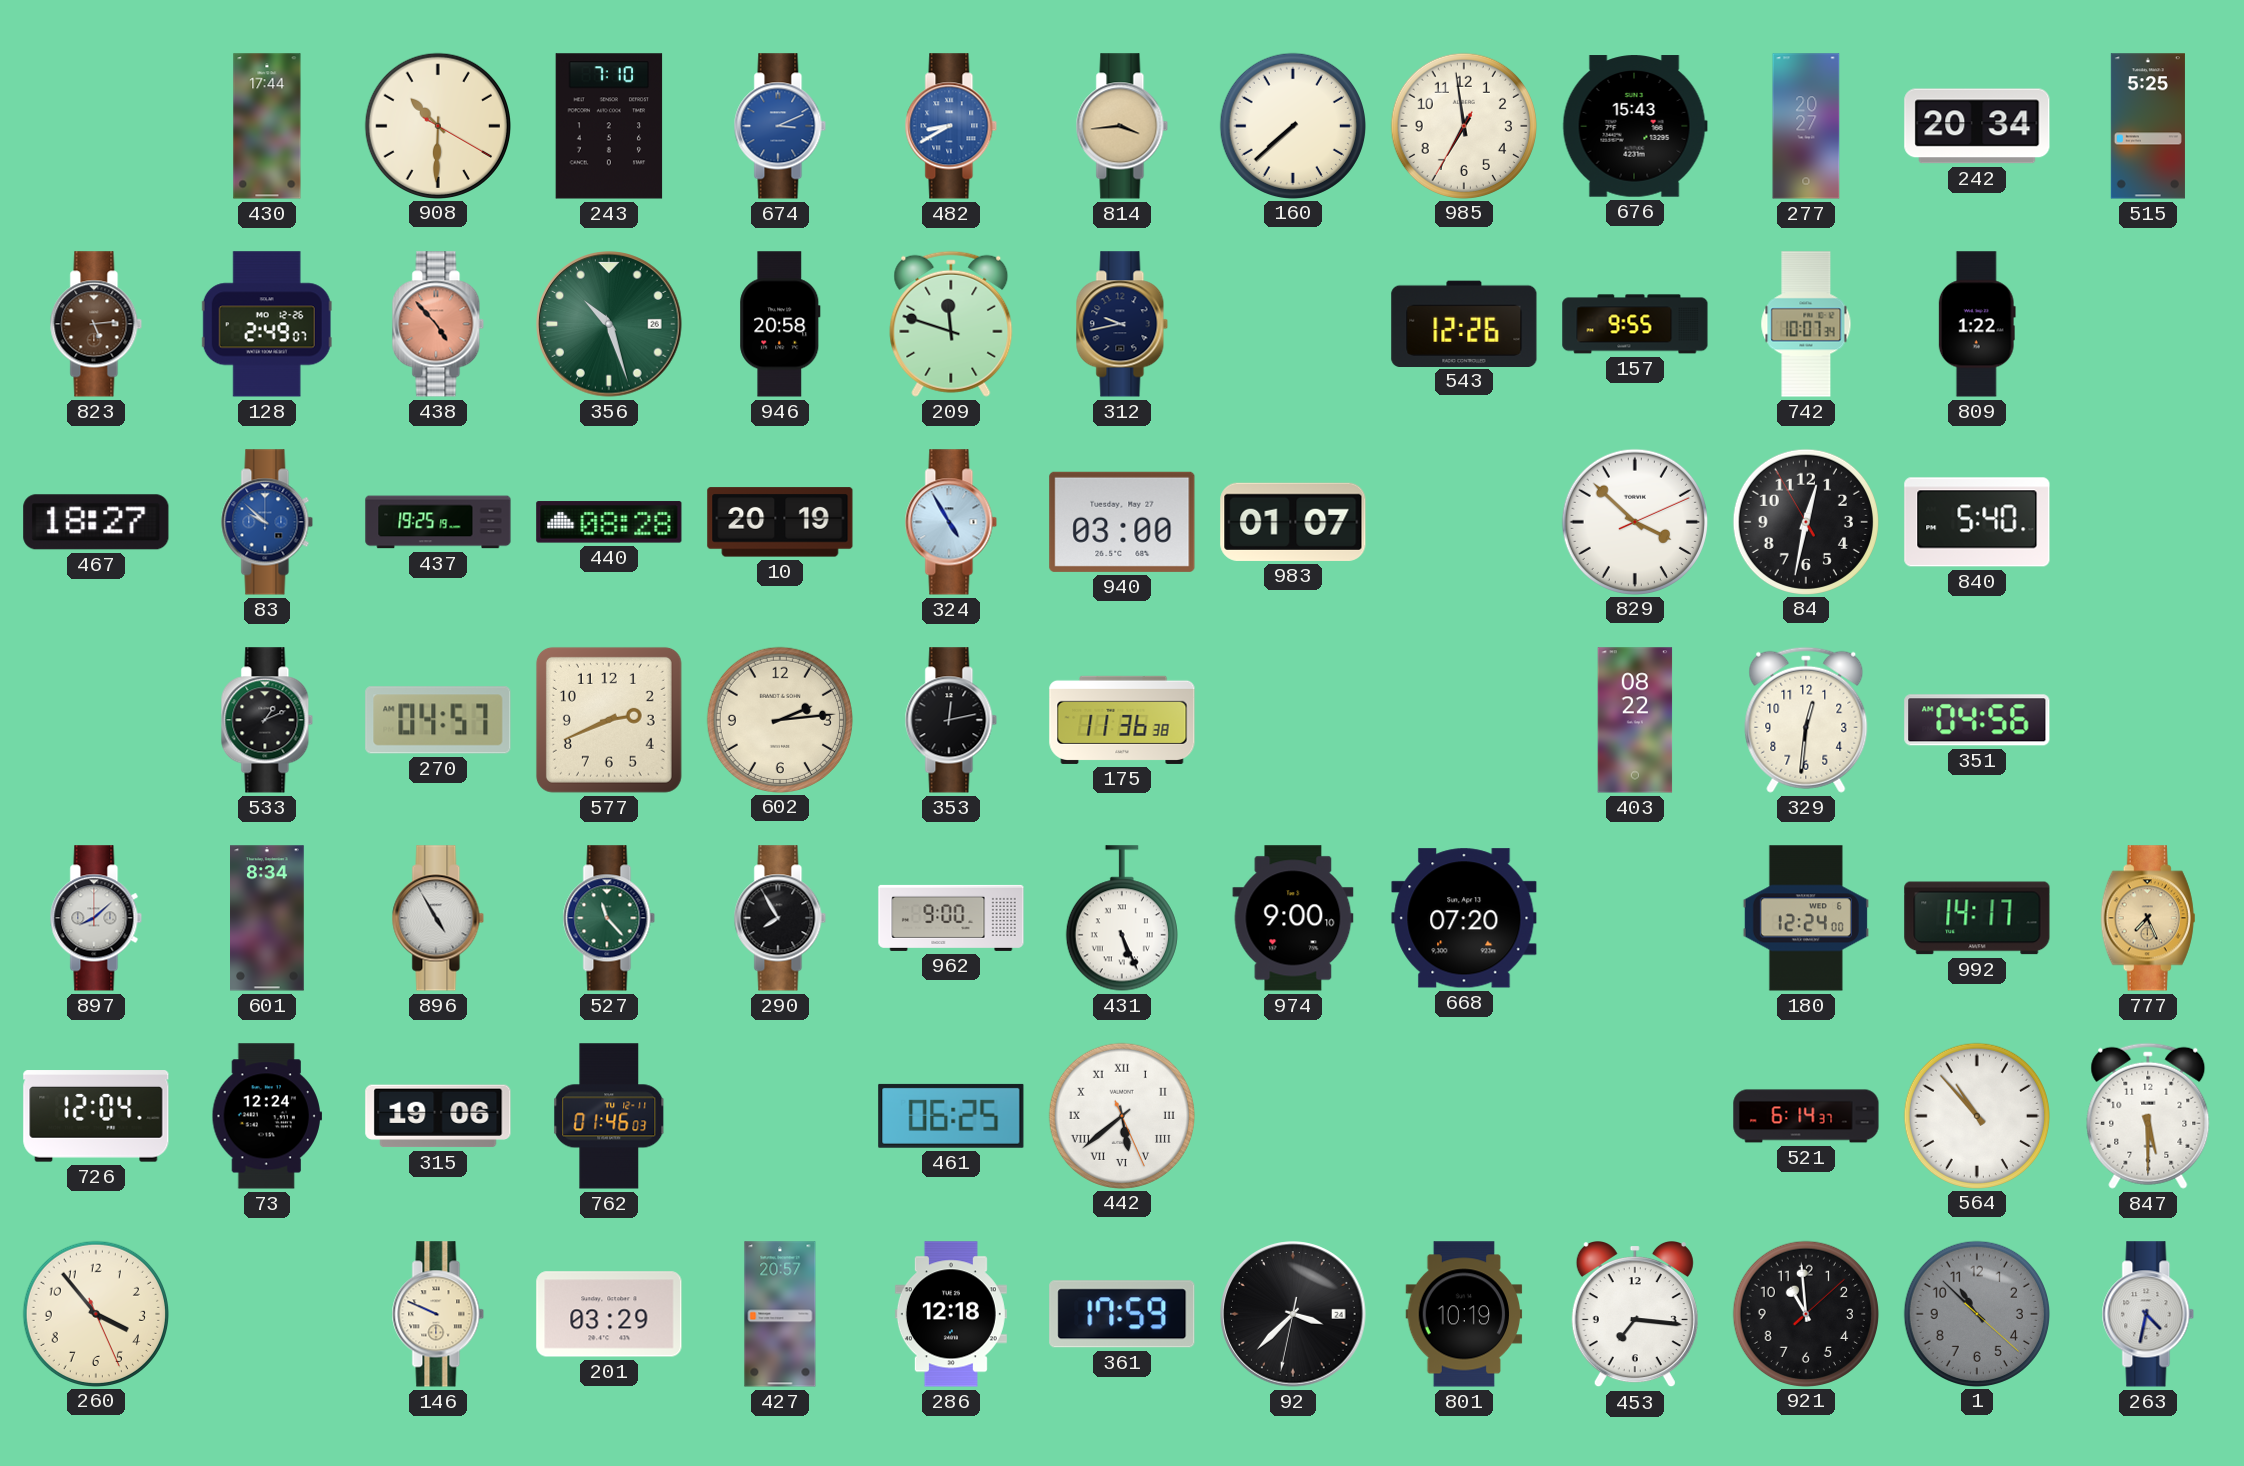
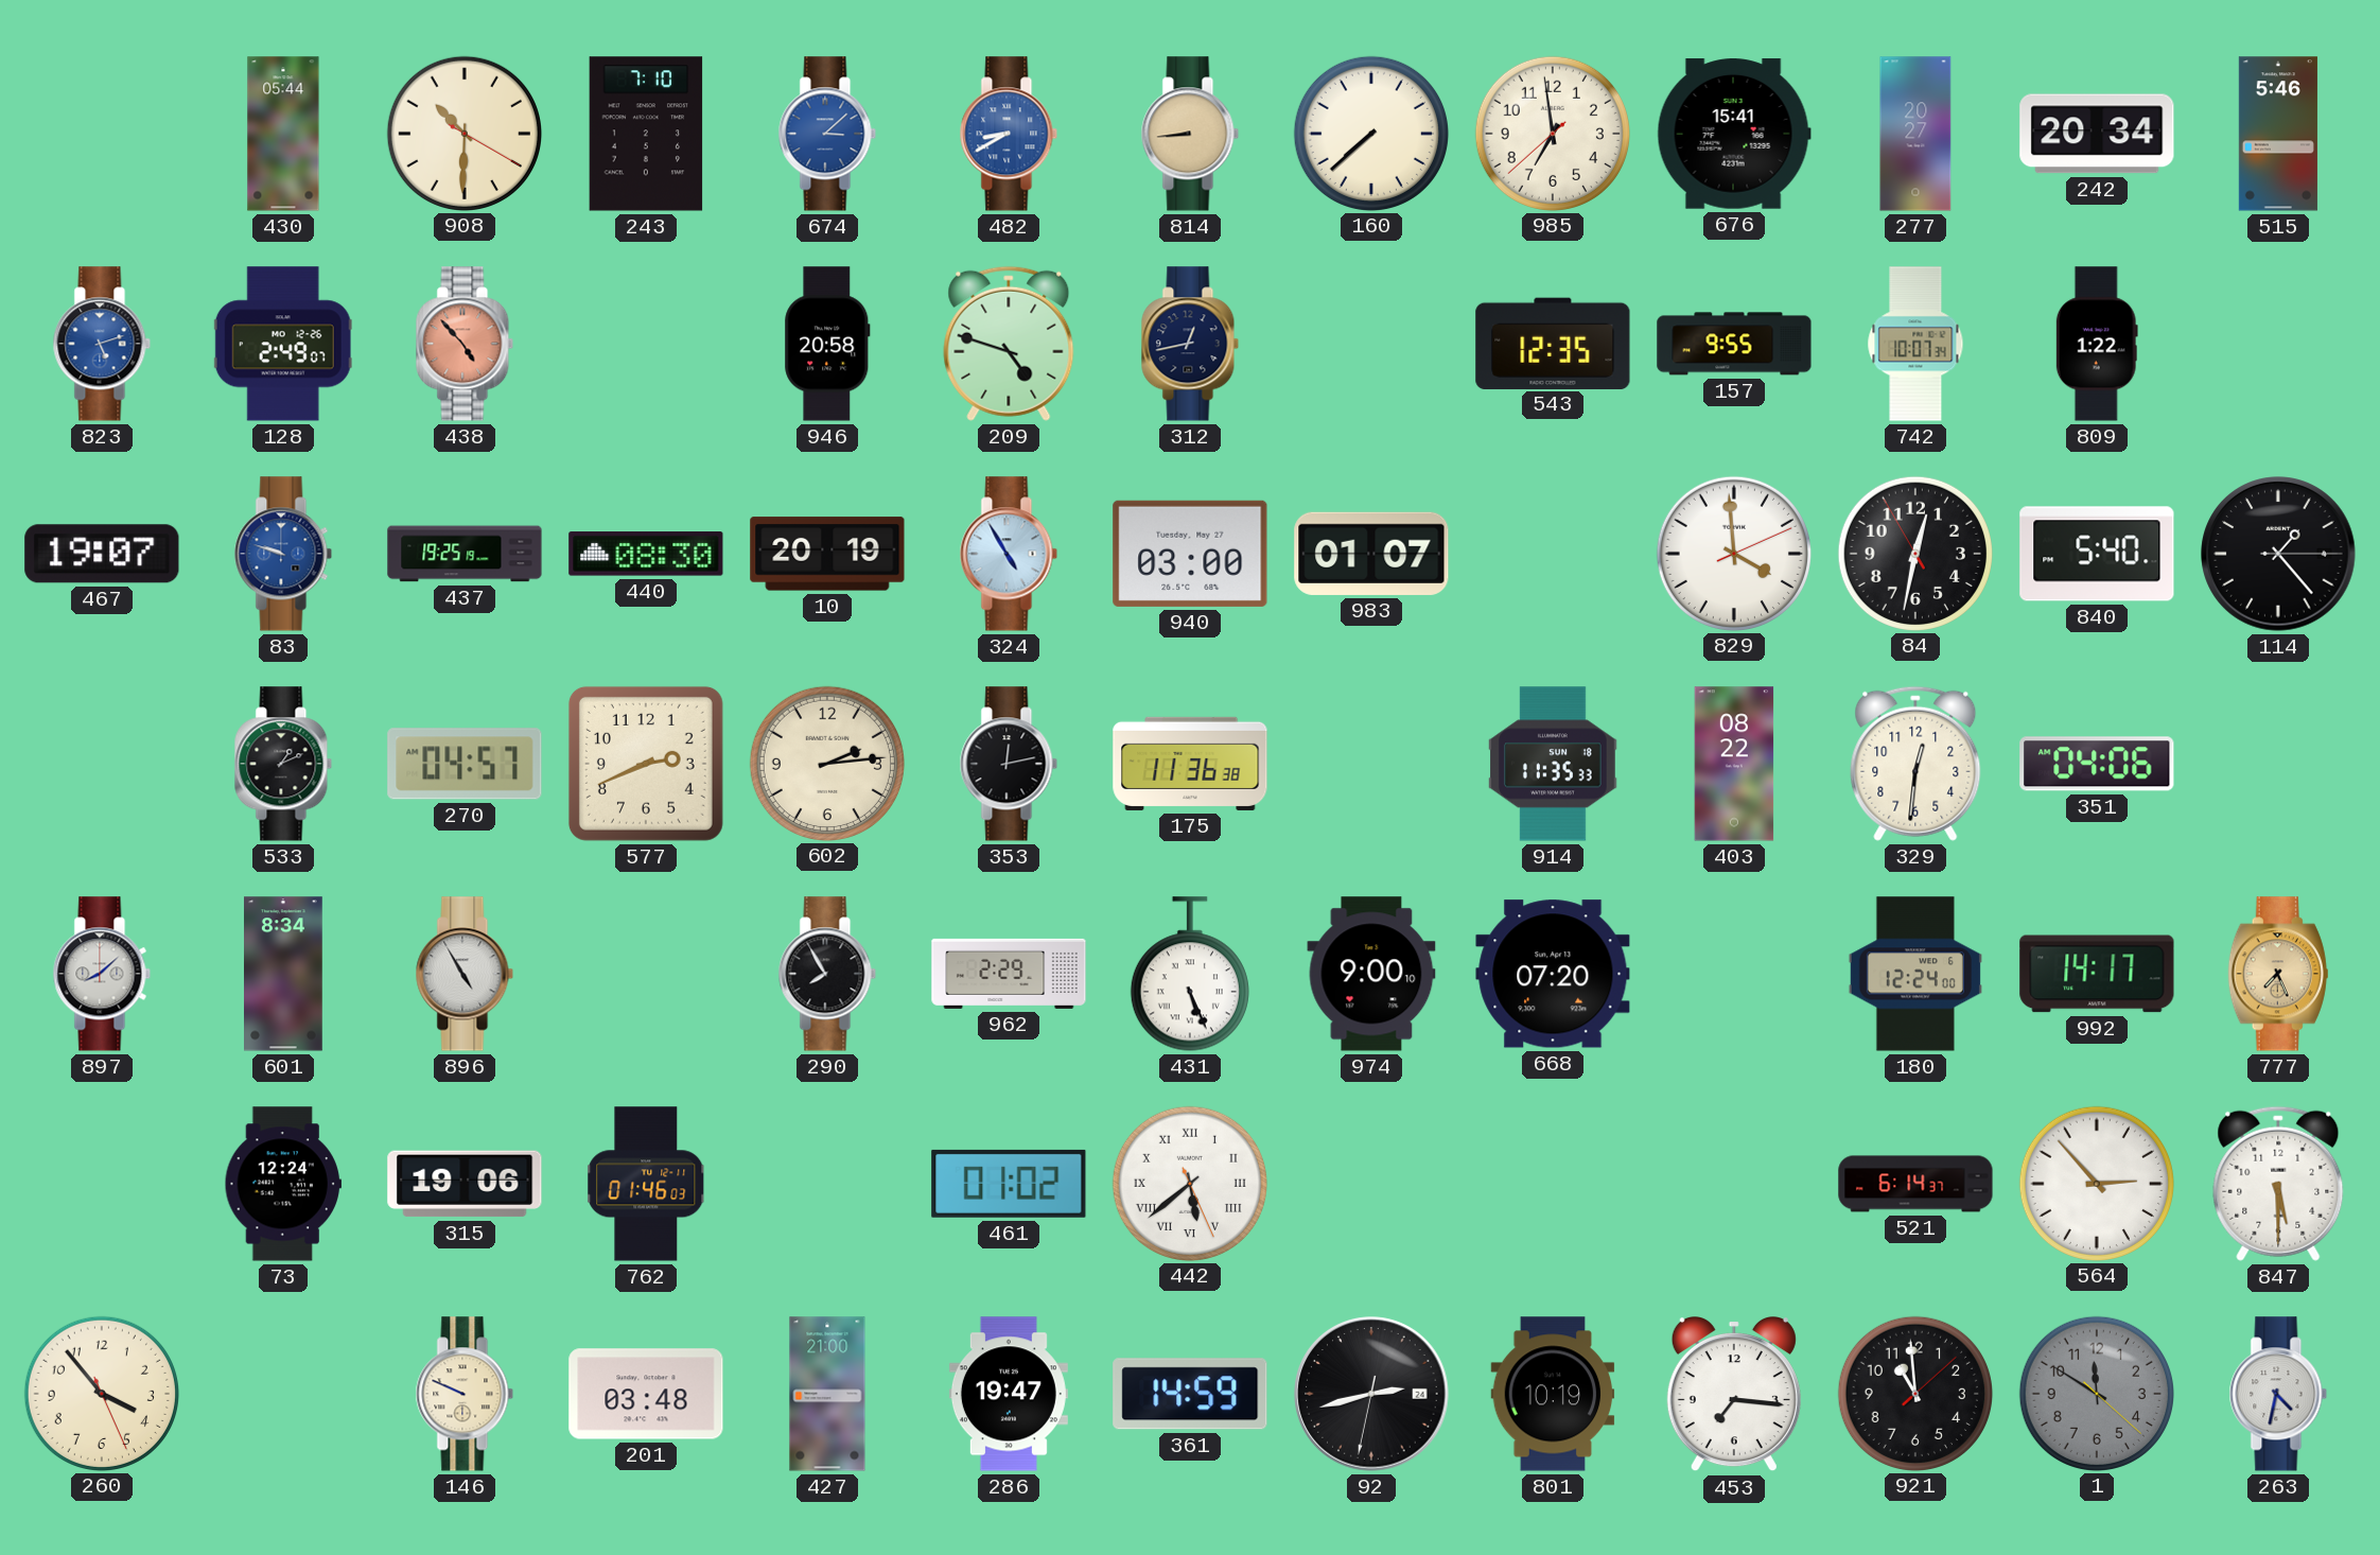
430: 17:44 -> 05:44
674: 3:11 -> 3:08
814: 3:44 -> 8:44
985: 6:58:35 -> 6:58:38
676: 15:43 -> 15:41
515: 5:25 -> 5:46
823: 5:14 -> 5:12
823 dial: brown -> blue
356: 10:27 -> none
209: 11:48 -> 4:48
312: 9:43 -> 12:43
543: 12:26 -> 12:35
467: 18:27 -> 19:07
83: 9:52 -> 9:48
440: 08:28 -> 08:30
829: 3:52 -> 3:59
114: none -> 1:23
914: none -> 11:35
351: 04:56 -> 04:06
527: 11:23 -> none
962: 9:00 -> 2:29
726: 12:04 -> none
461: 06:25 -> 01:02
564: 10:53 -> 2:53
201: 03:29 -> 03:48
427: 20:57 -> 21:00
286: 12:18 -> 19:47
361: 17:59 -> 14:59
92: 3:37 -> 2:42
1: 10:52 -> 11:50
